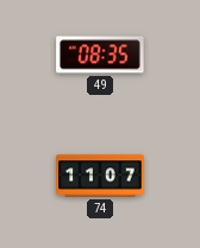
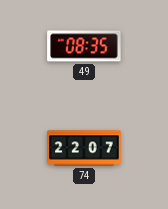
74: 11:07 -> 22:07
